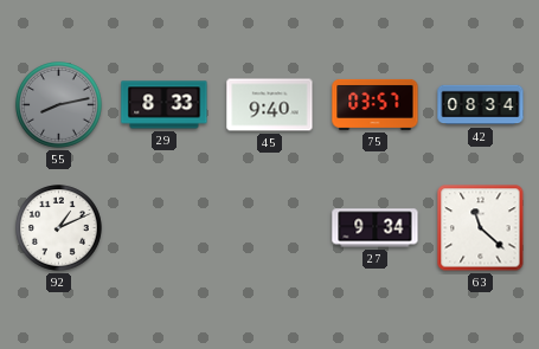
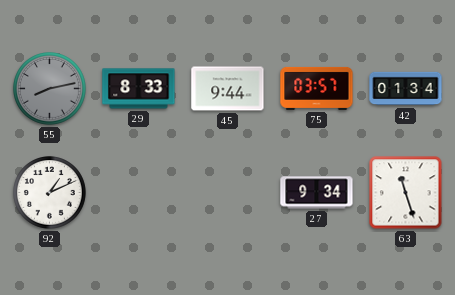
45: 9:40 -> 9:44
42: 08:34 -> 01:34
63: 11:22 -> 11:27
